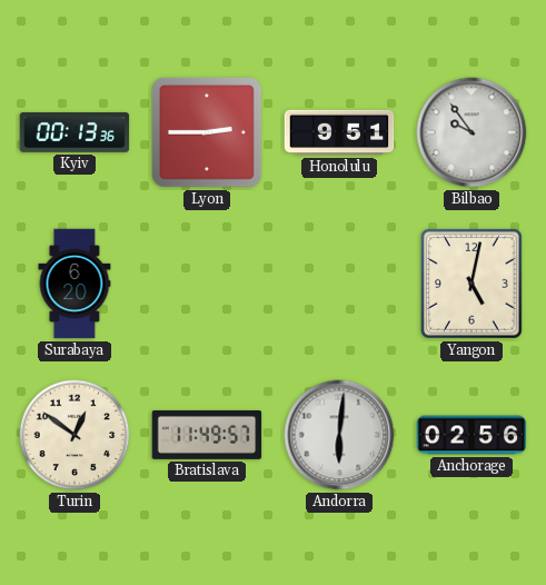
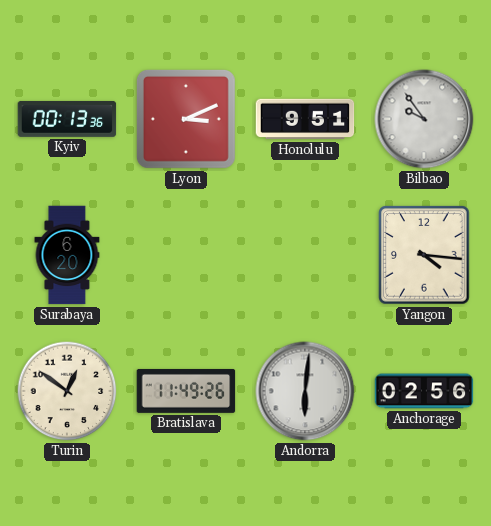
Lyon: 2:45 -> 3:11
Yangon: 5:02 -> 4:16
Bratislava: 11:49:57 -> 11:49:26
